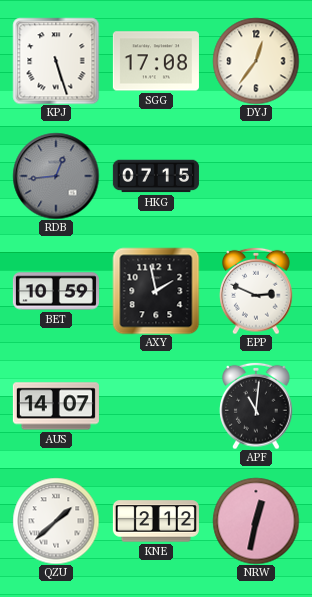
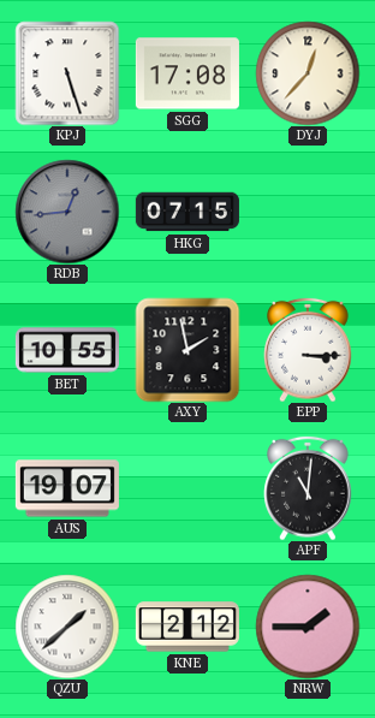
DYJ: 12:36 -> 12:37
BET: 10:59 -> 10:55
EPP: 2:49 -> 3:15
AUS: 14:07 -> 19:07
NRW: 12:32 -> 1:45
